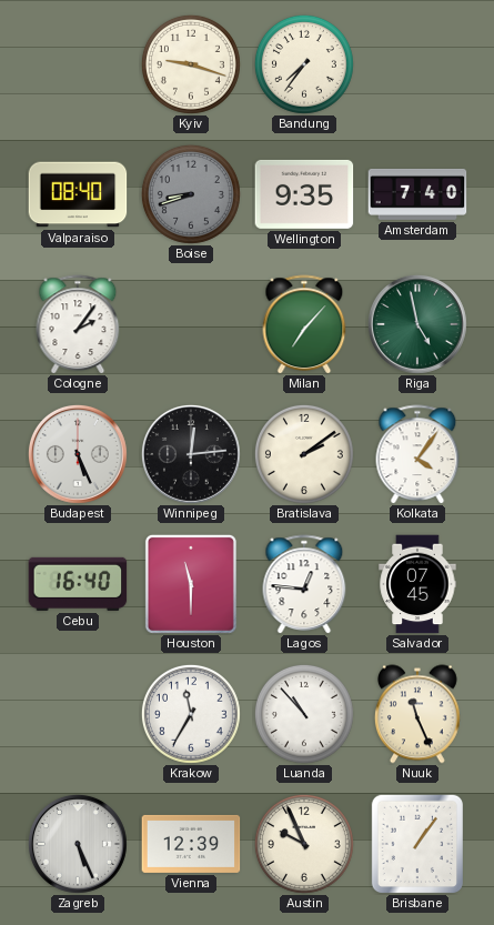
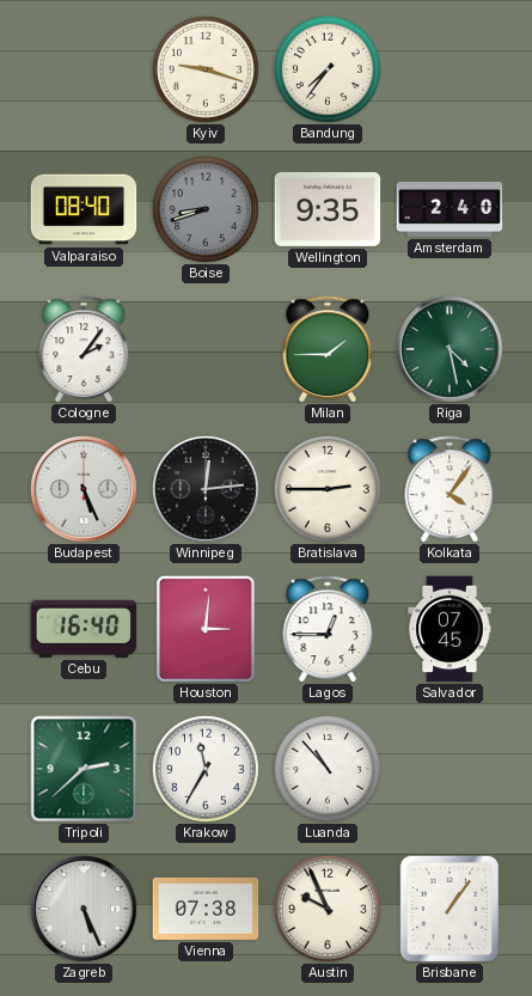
Amsterdam: 7:40 -> 2:40
Milan: 7:07 -> 1:45
Riga: 4:58 -> 4:28
Bratislava: 2:09 -> 2:45
Houston: 11:30 -> 3:01
Lagos: 12:46 -> 12:45
Tripoli: none -> 2:38
Nuuk: 11:26 -> none
Vienna: 12:39 -> 07:38
